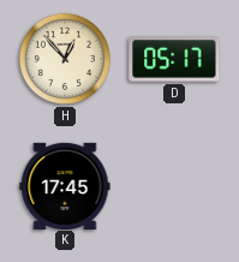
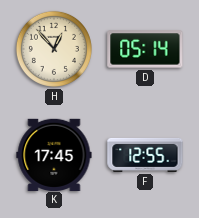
D: 05:17 -> 05:14
F: none -> 12:55
